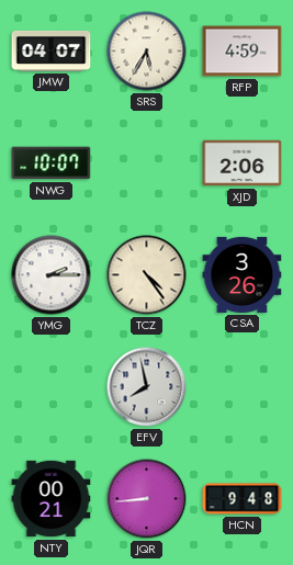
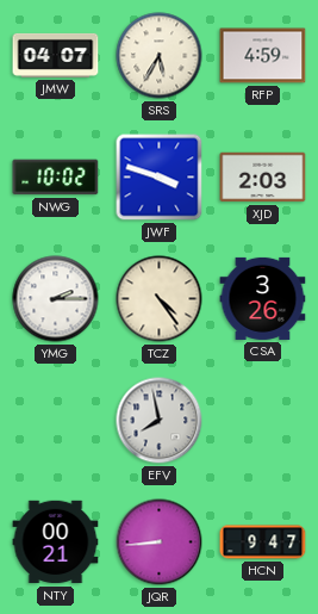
NWG: 10:07 -> 10:02
JWF: none -> 3:48
XJD: 2:06 -> 2:03
HCN: 9:48 -> 9:47
